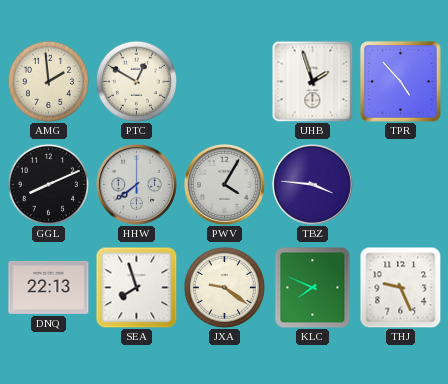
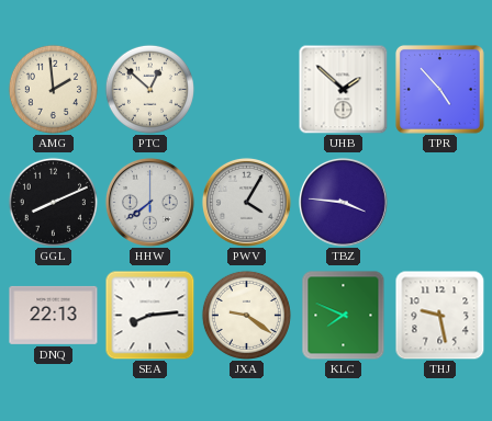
PTC: 12:50 -> 12:52
UHB: 1:57 -> 1:52
SEA: 7:57 -> 8:14
THJ: 9:26 -> 9:28
